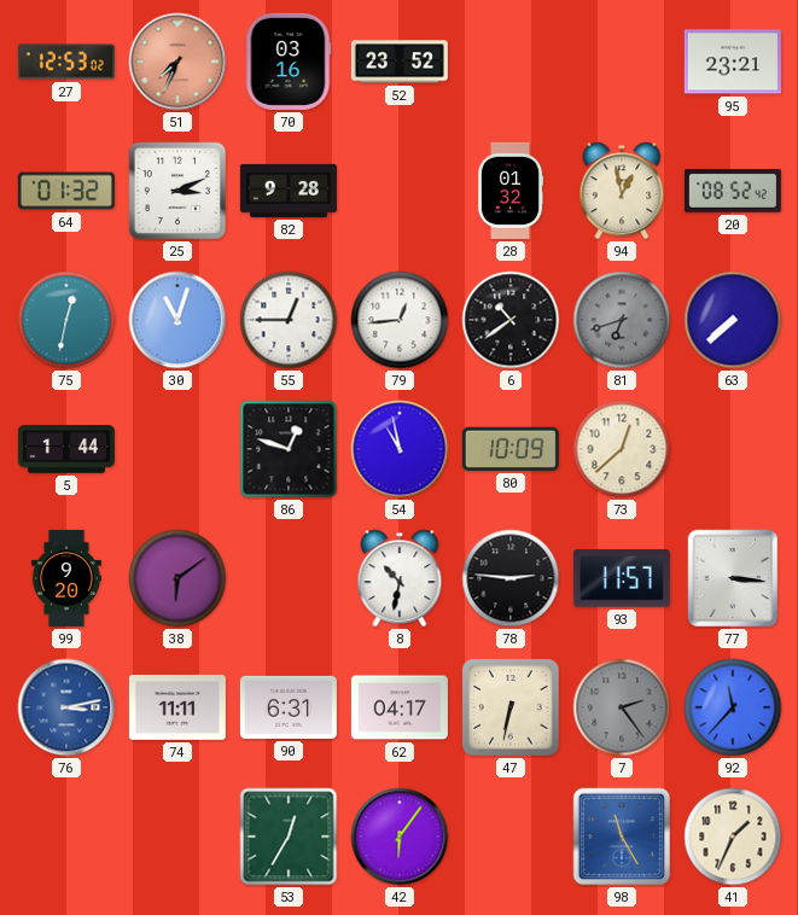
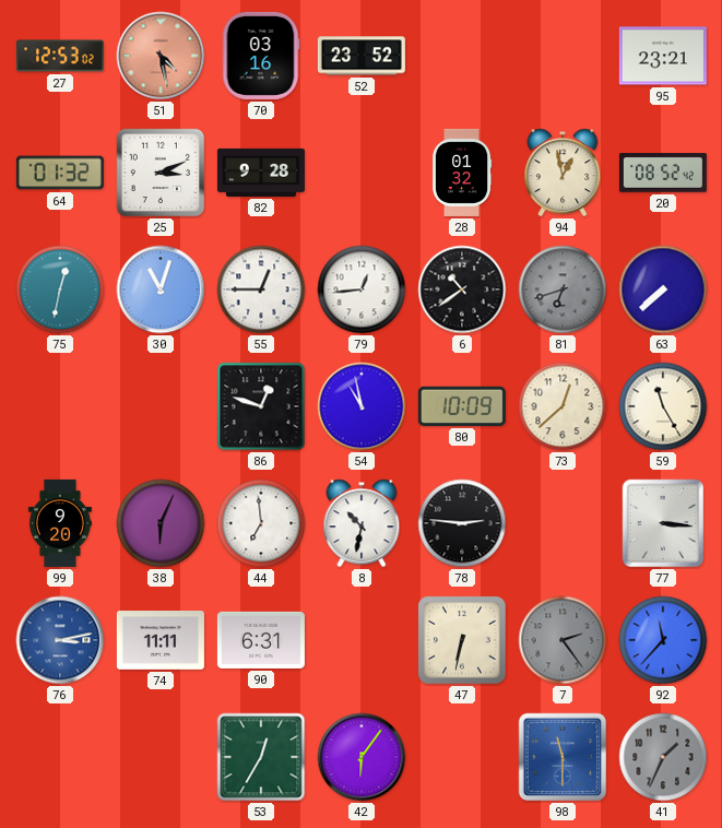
51: 7:34 -> 4:28
5: 1:44 -> none
59: none -> 11:25
38: 6:09 -> 6:04
44: none -> 6:59
93: 11:57 -> none
62: 04:17 -> none
98: 11:25 -> 11:30
41 dial: cream -> grey
